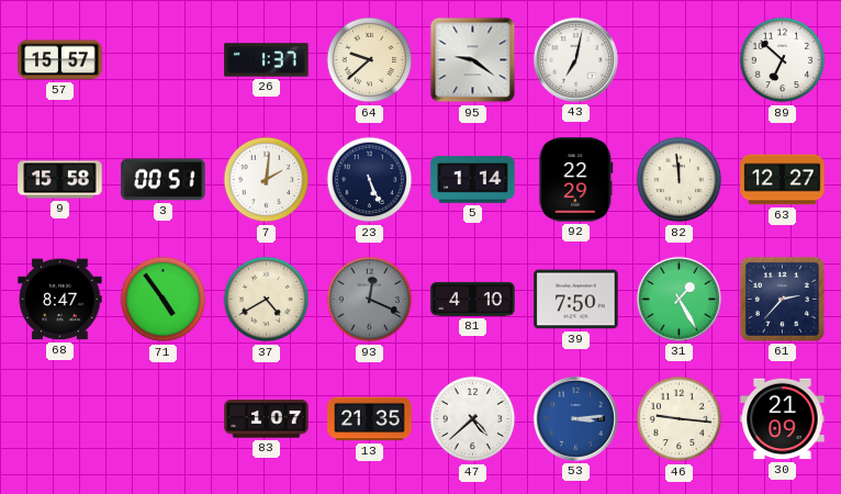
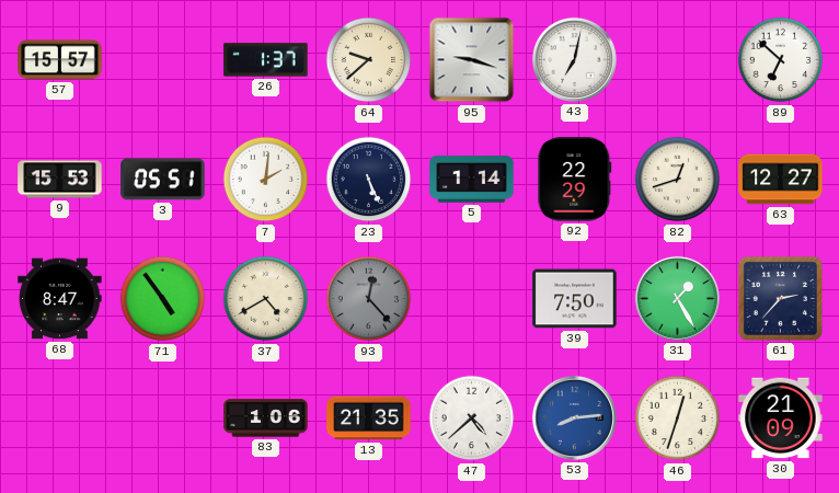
95: 9:21 -> 9:18
9: 15:58 -> 15:53
3: 00:51 -> 05:51
82: 11:59 -> 12:42
93: 12:19 -> 12:23
81: 4:10 -> none
83: 1:07 -> 1:06
53: 3:14 -> 8:14
46: 9:16 -> 12:33
